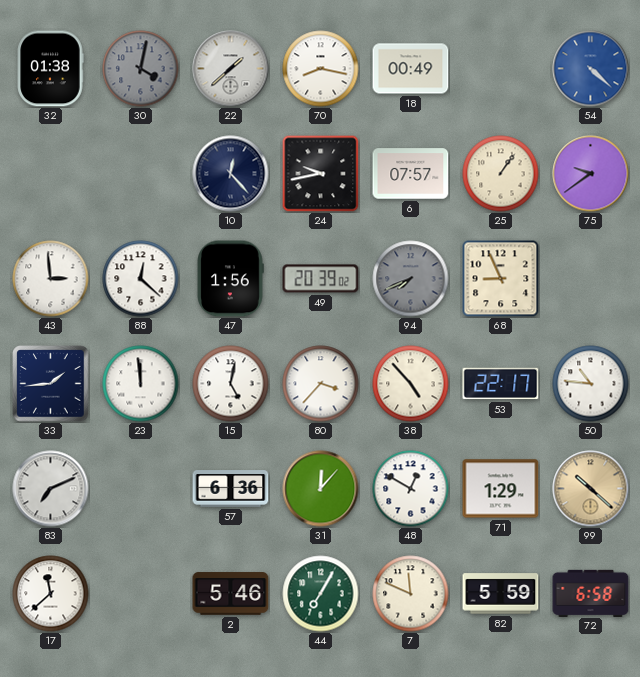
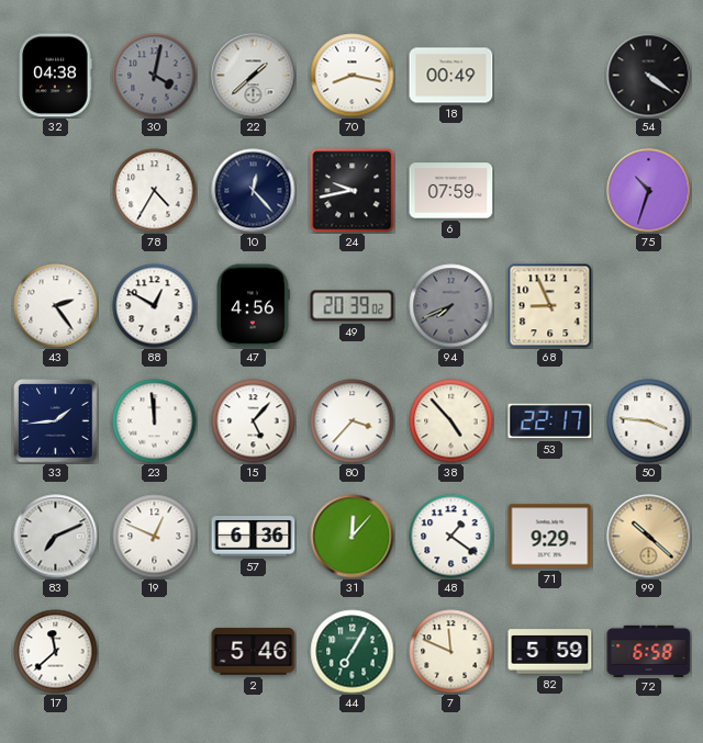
32: 01:38 -> 04:38
54: 4:22 -> 4:21
54 dial: blue -> black
78: none -> 4:35
6: 07:57 -> 07:59
25: 1:06 -> none
75: 9:39 -> 10:33
43: 2:59 -> 2:24
88: 12:22 -> 12:50
47: 1:56 -> 4:56
15: 5:02 -> 5:07
50: 10:46 -> 3:46
19: none -> 12:49
48: 12:50 -> 1:21
71: 1:29 -> 9:29
